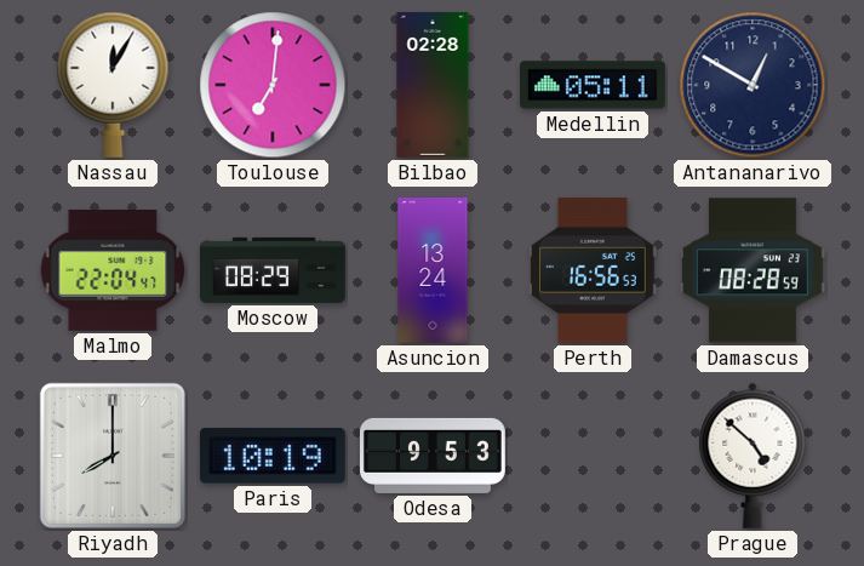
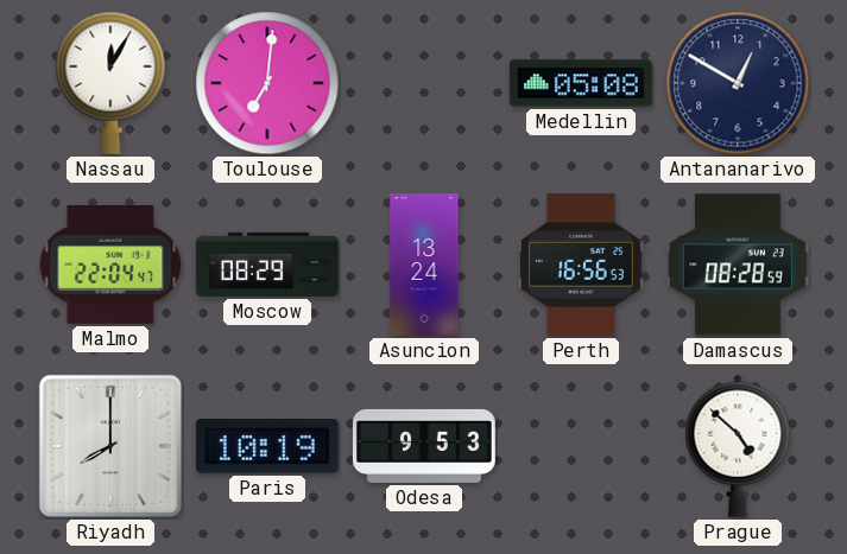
Bilbao: 02:28 -> none
Medellin: 05:11 -> 05:08
